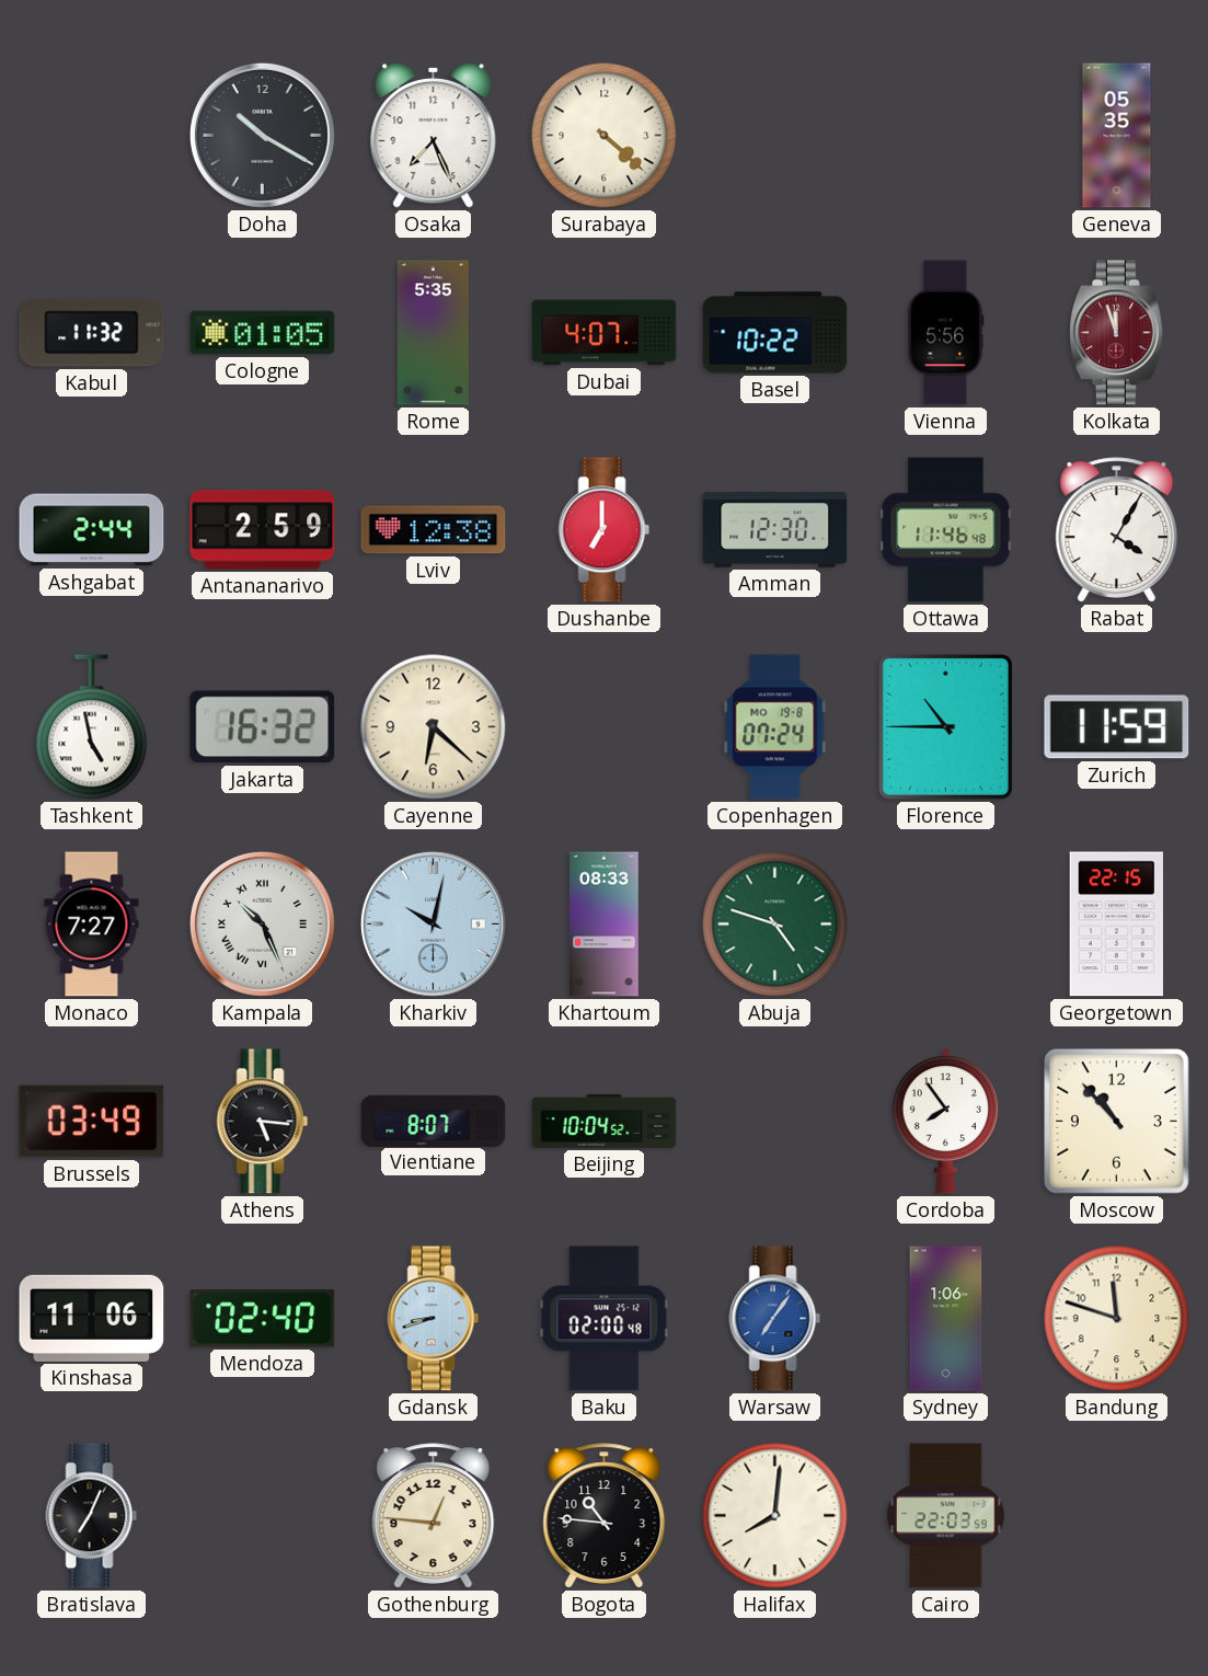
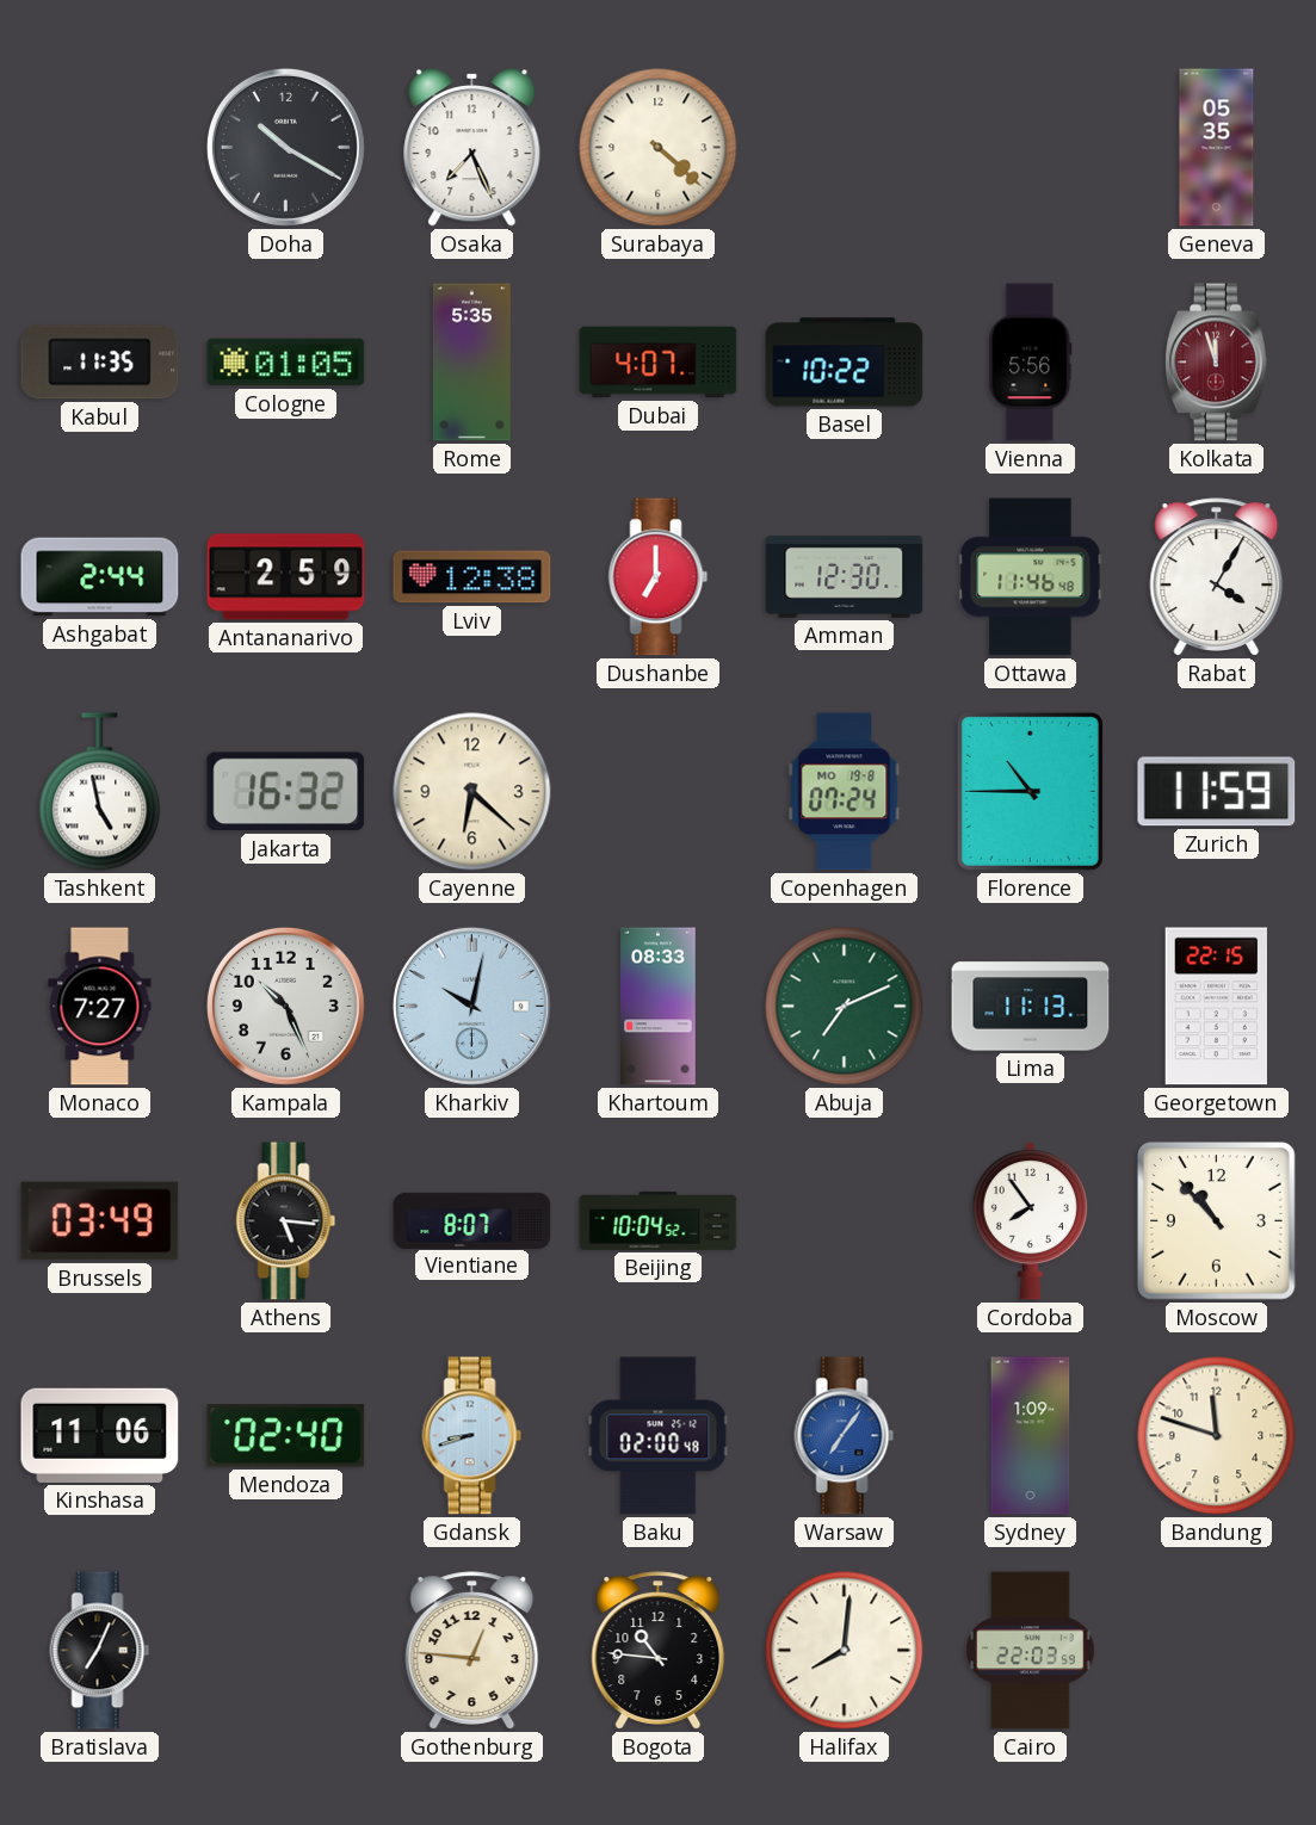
Kabul: 11:32 -> 11:35
Kampala numerals: Roman -> Arabic
Abuja: 4:48 -> 7:11
Lima: none -> 11:13
Sydney: 1:06 -> 1:09
